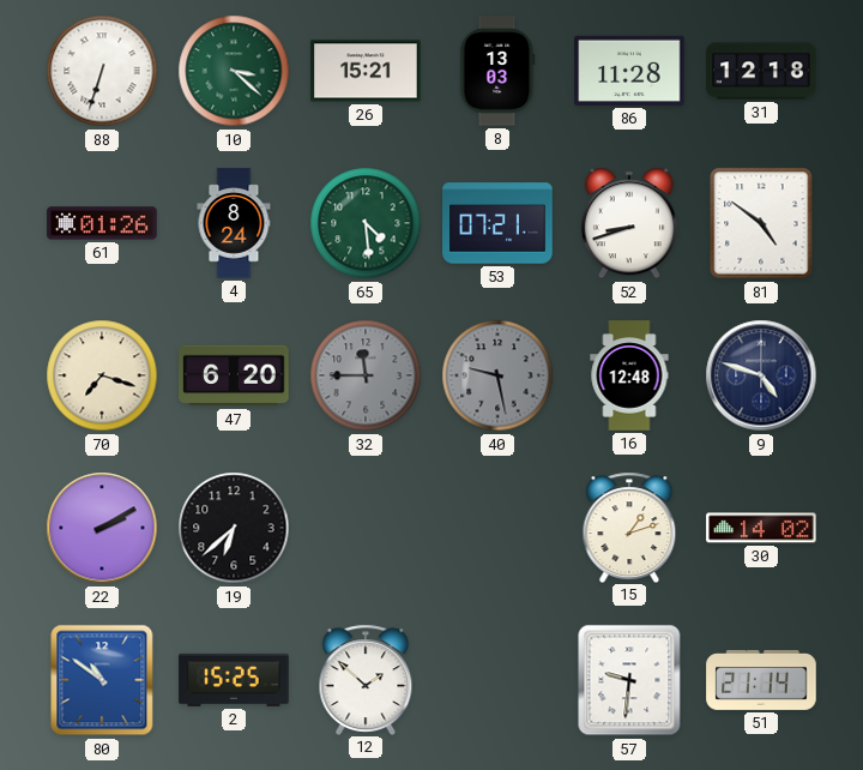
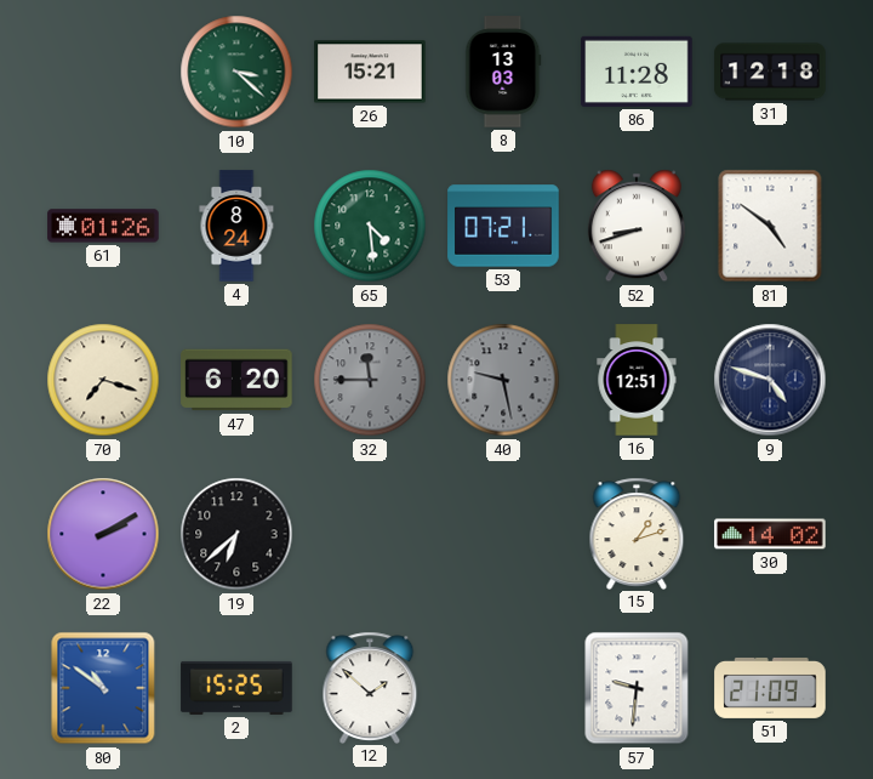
88: 6:33 -> none
16: 12:48 -> 12:51
51: 21:14 -> 21:09
